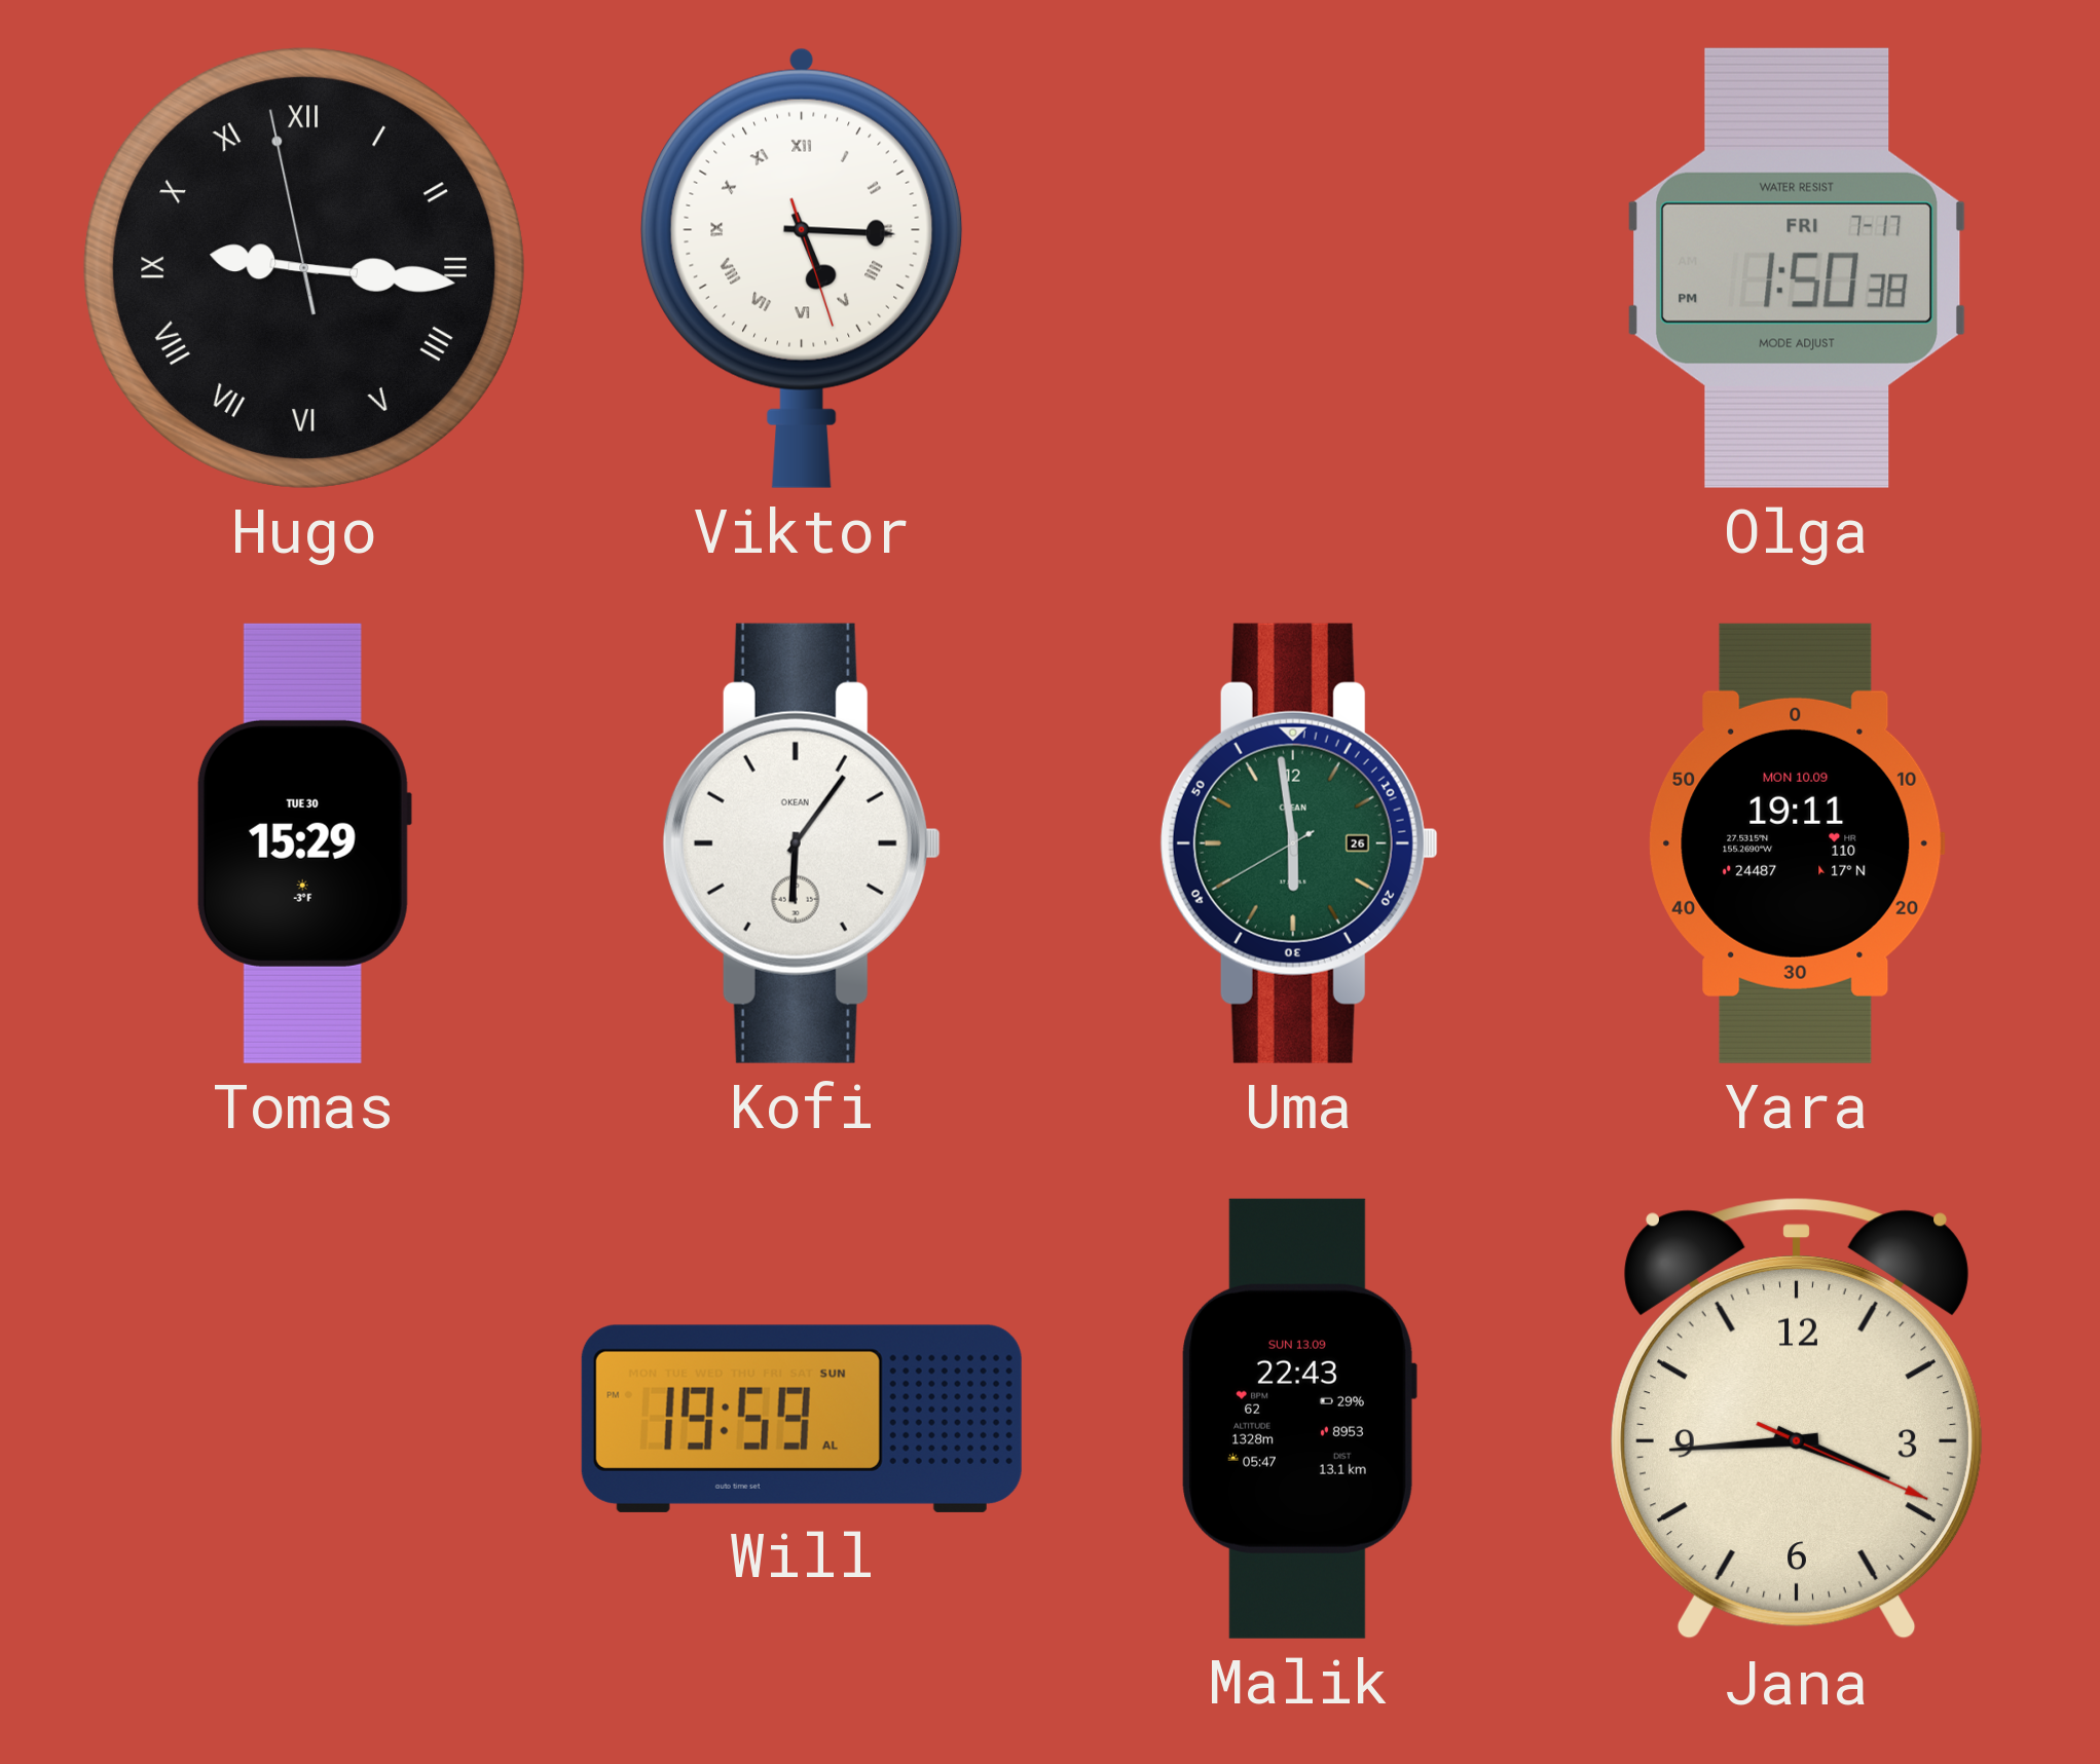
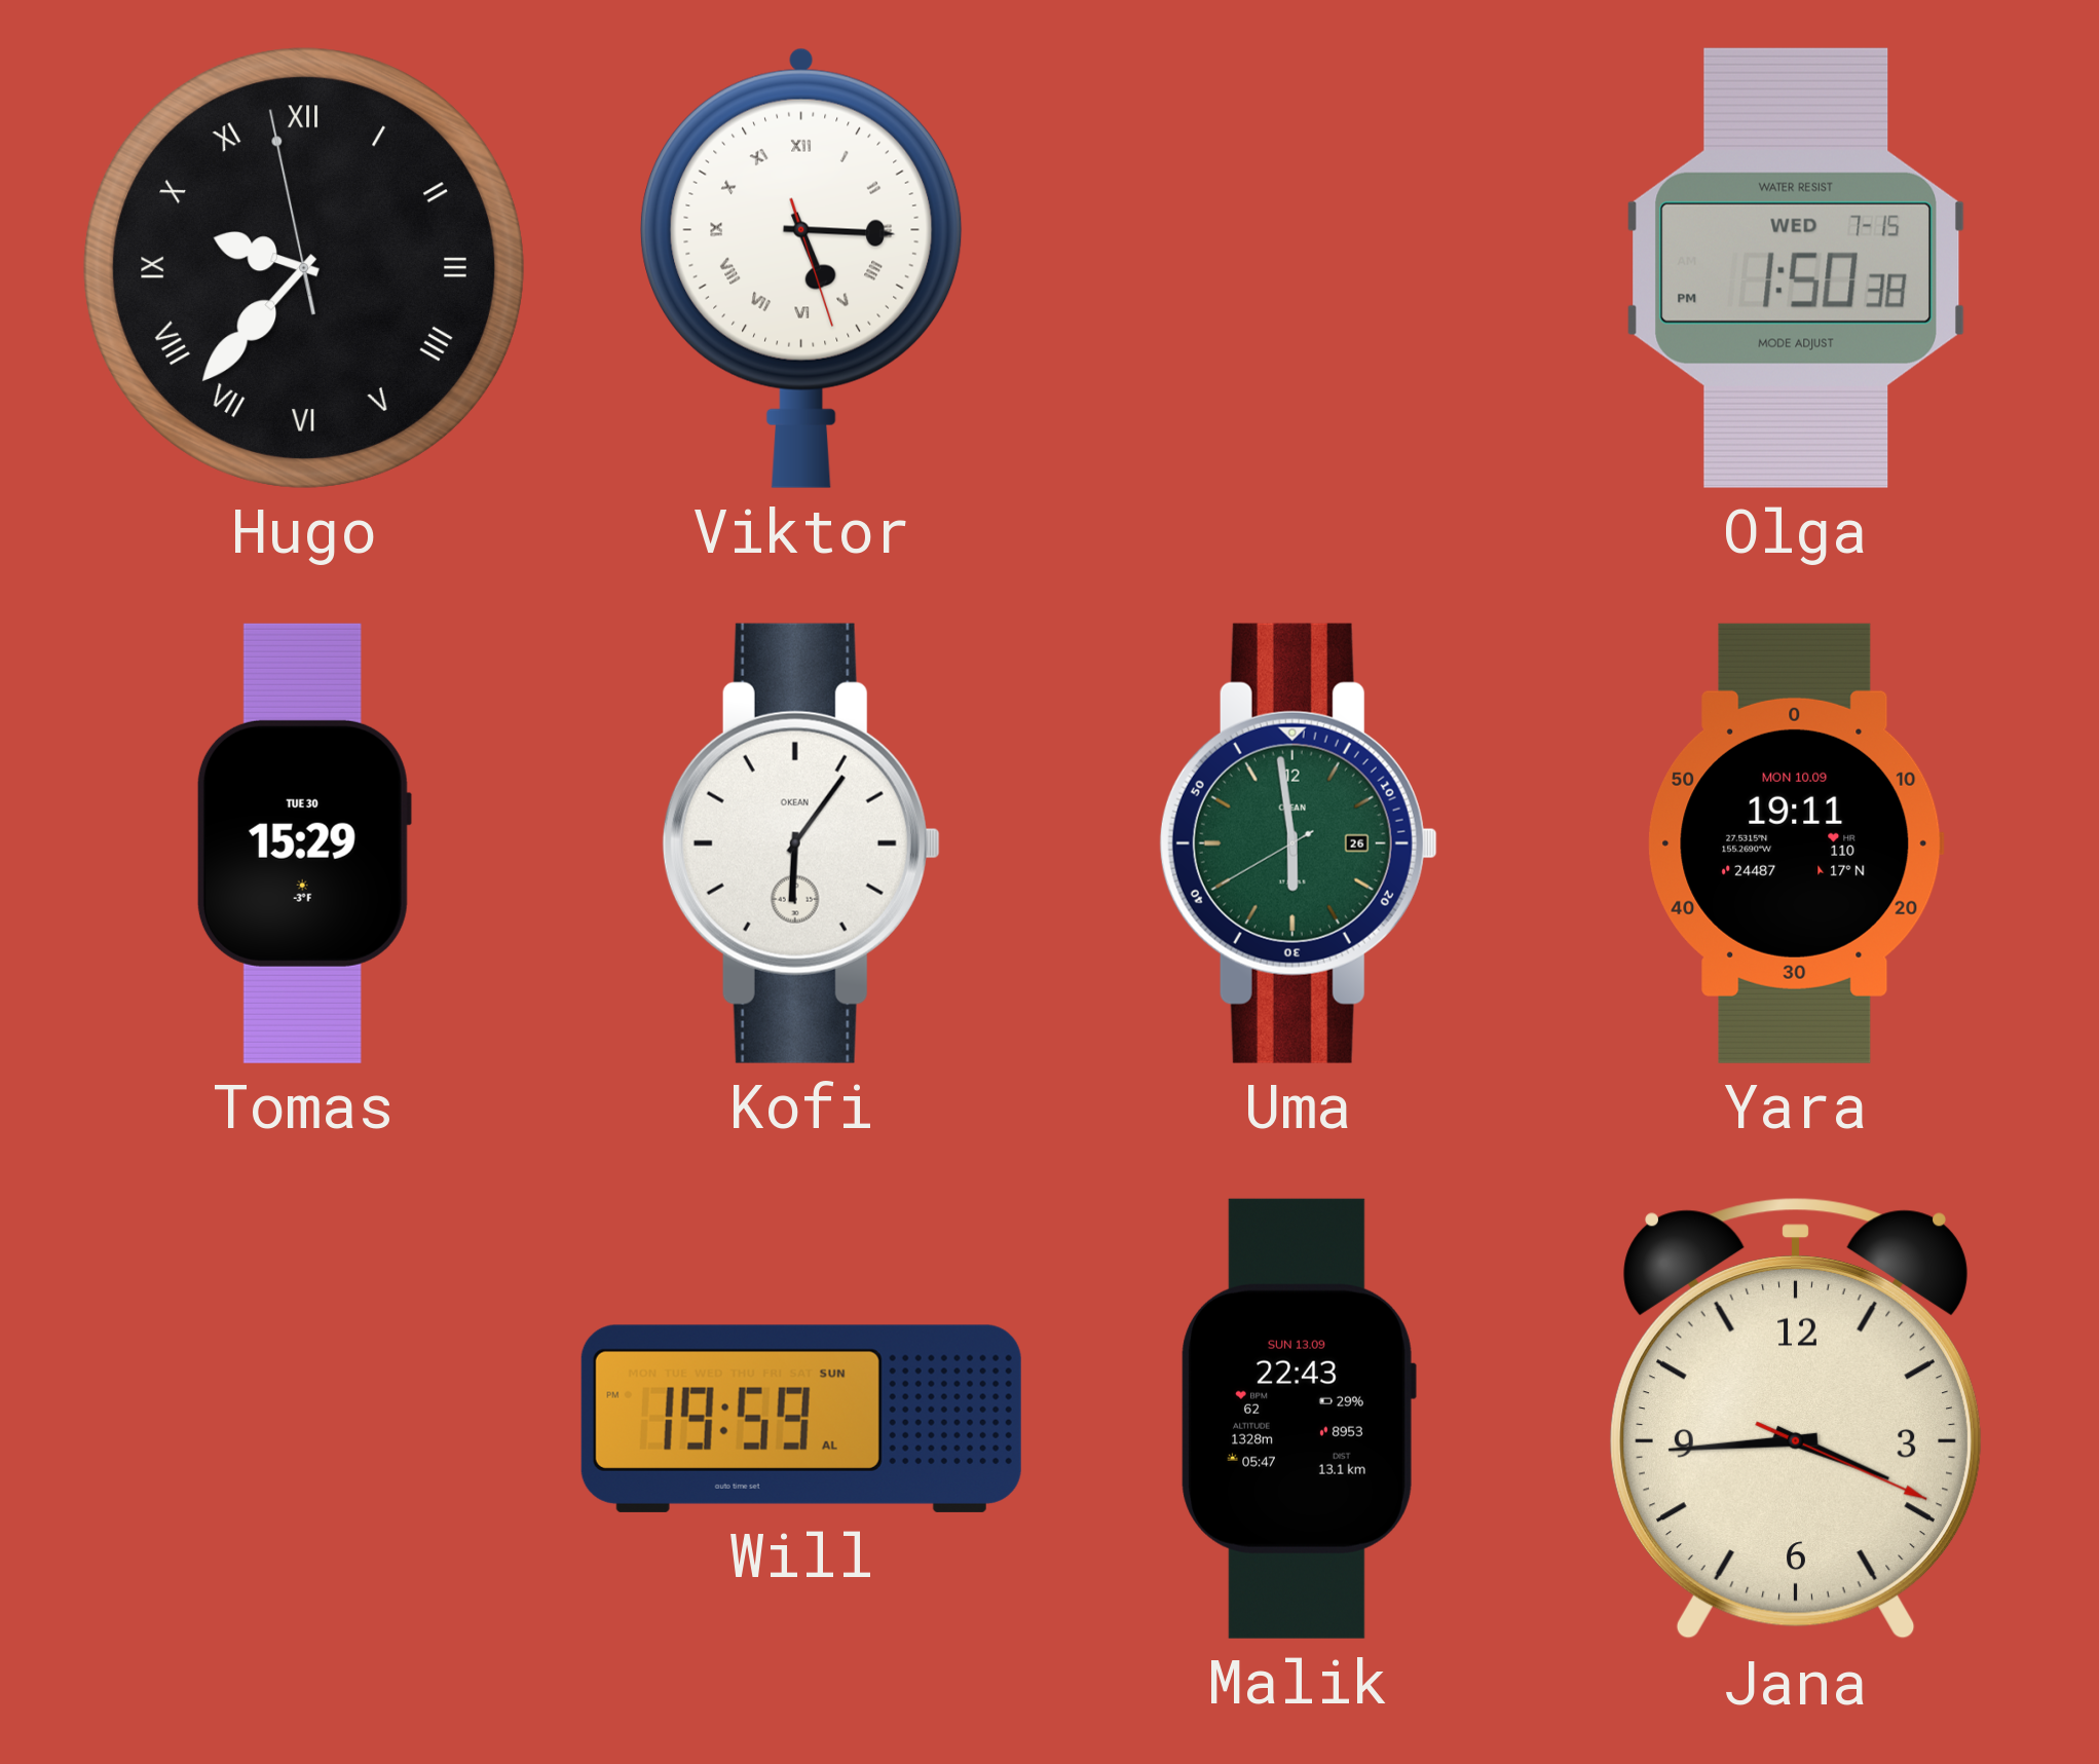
Hugo: 9:15 -> 9:36
Olga date: FRI 7-17 -> WED 7-15
